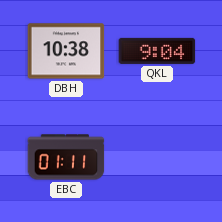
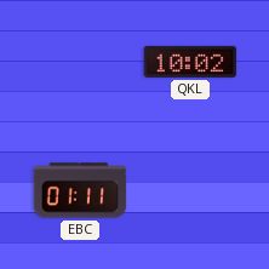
DBH: 10:38 -> none
QKL: 9:04 -> 10:02
